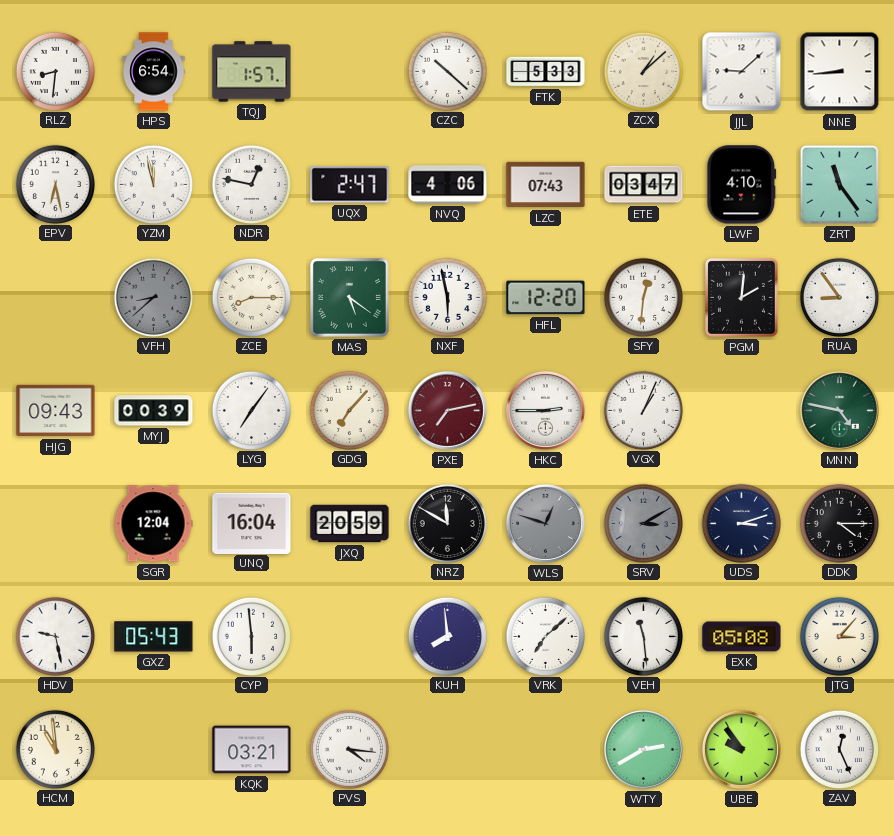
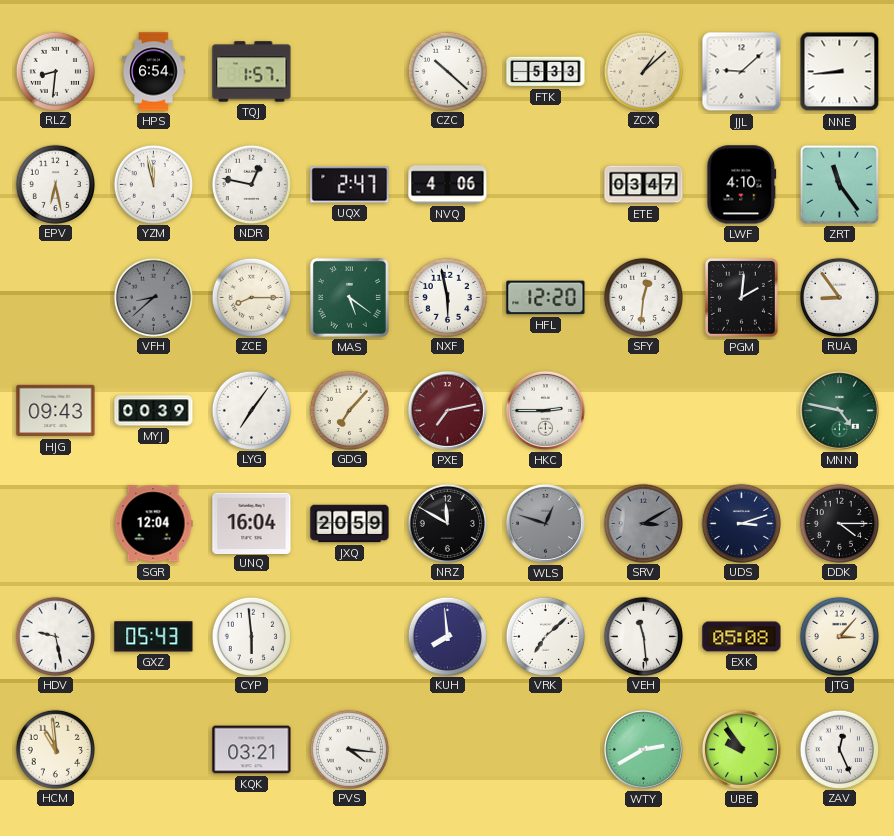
LZC: 07:43 -> none
VGX: 1:04 -> none
